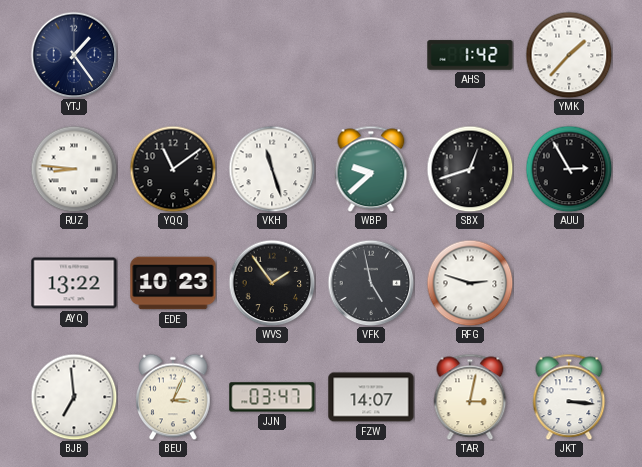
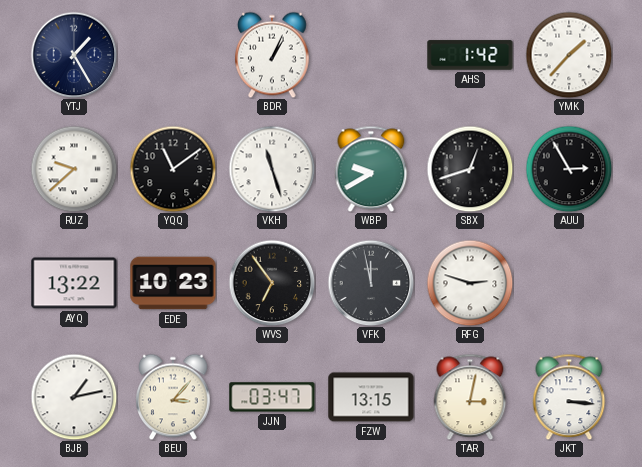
YTJ: 1:24 -> 1:25
BDR: none -> 1:04
RUZ: 8:46 -> 9:38
WBP: 9:38 -> 9:40
WVS: 1:54 -> 6:54
VFK: 4:58 -> 11:58
BJB: 6:59 -> 1:13
BEU: 3:04 -> 3:07
FZW: 14:07 -> 13:15
